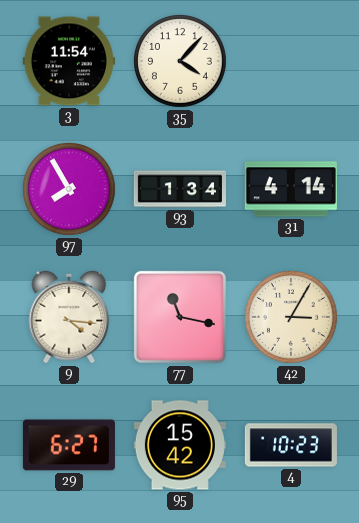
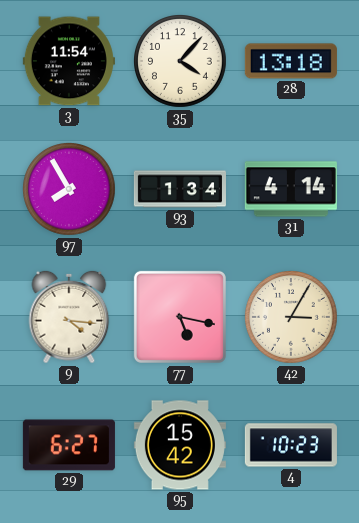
28: none -> 13:18
77: 11:17 -> 5:17
